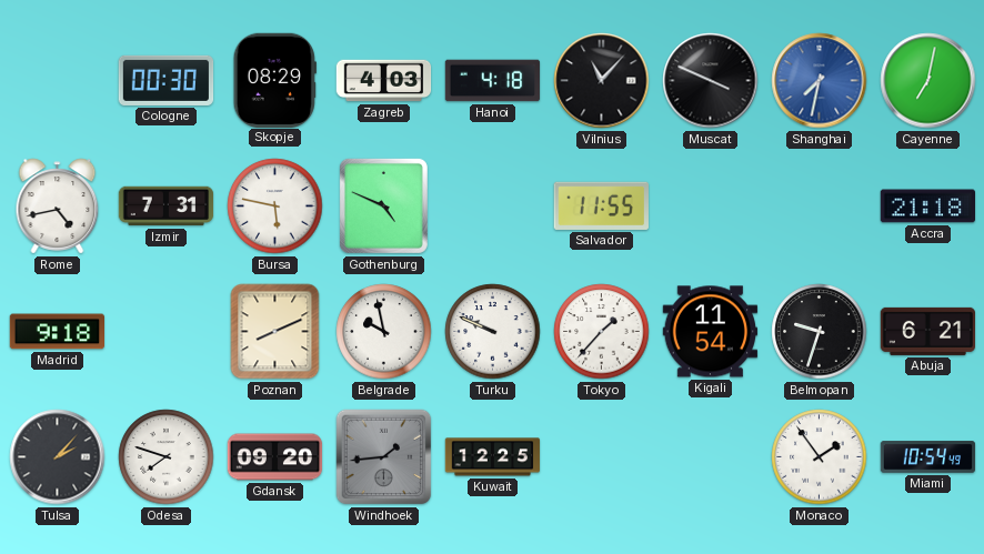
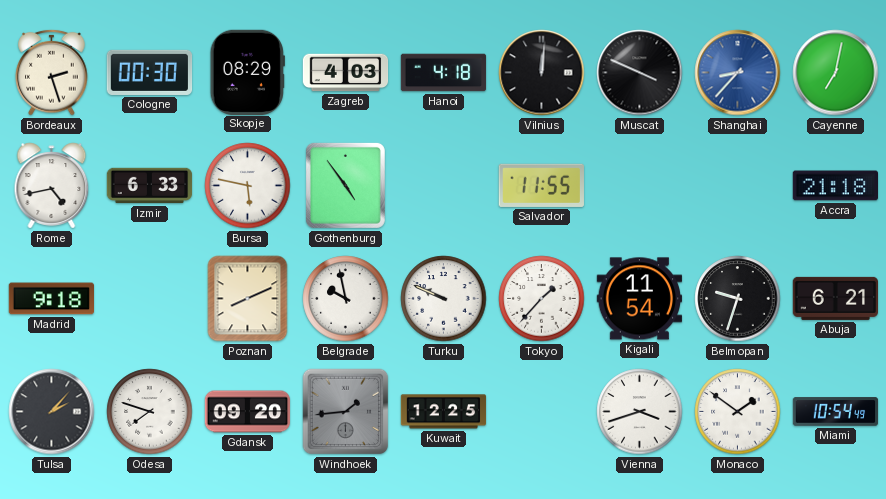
Bordeaux: none -> 2:27
Vilnius: 11:07 -> 12:01
Shanghai: 7:32 -> 8:37
Izmir: 7:31 -> 6:33
Gothenburg: 4:49 -> 4:54
Vienna: none -> 3:42
Monaco: 1:54 -> 1:51
